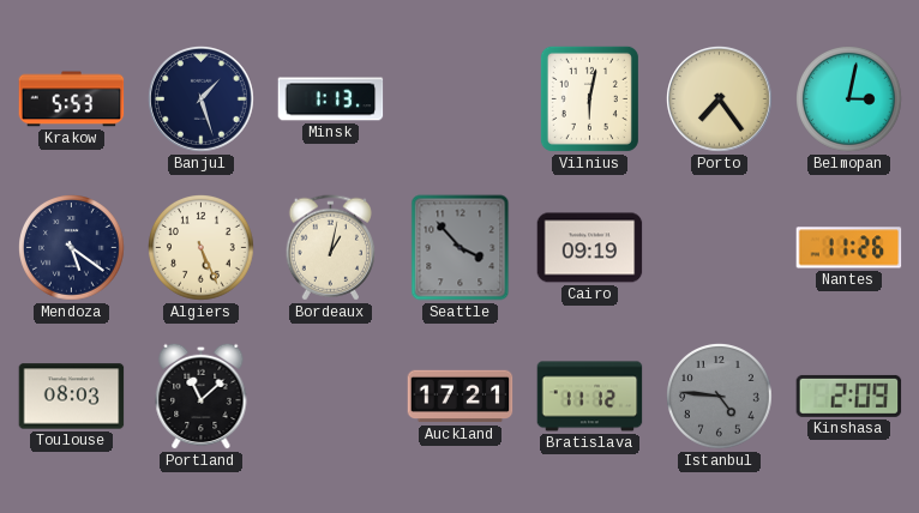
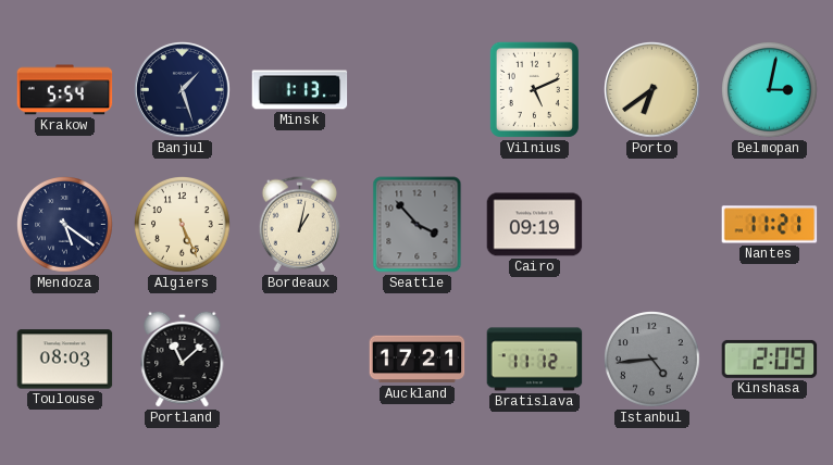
Krakow: 5:53 -> 5:54
Vilnius: 6:02 -> 5:11
Porto: 7:24 -> 6:39
Nantes: 11:26 -> 11:21
Istanbul: 4:46 -> 4:44
